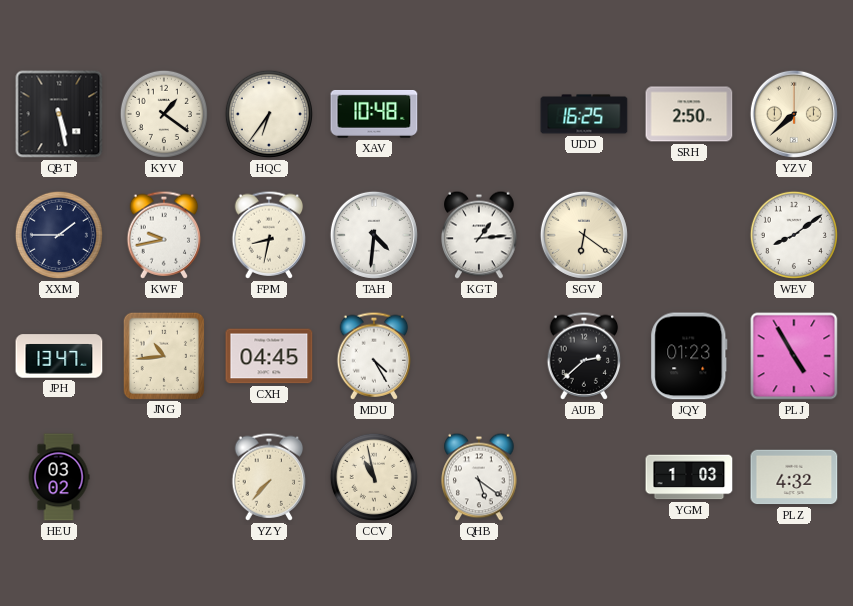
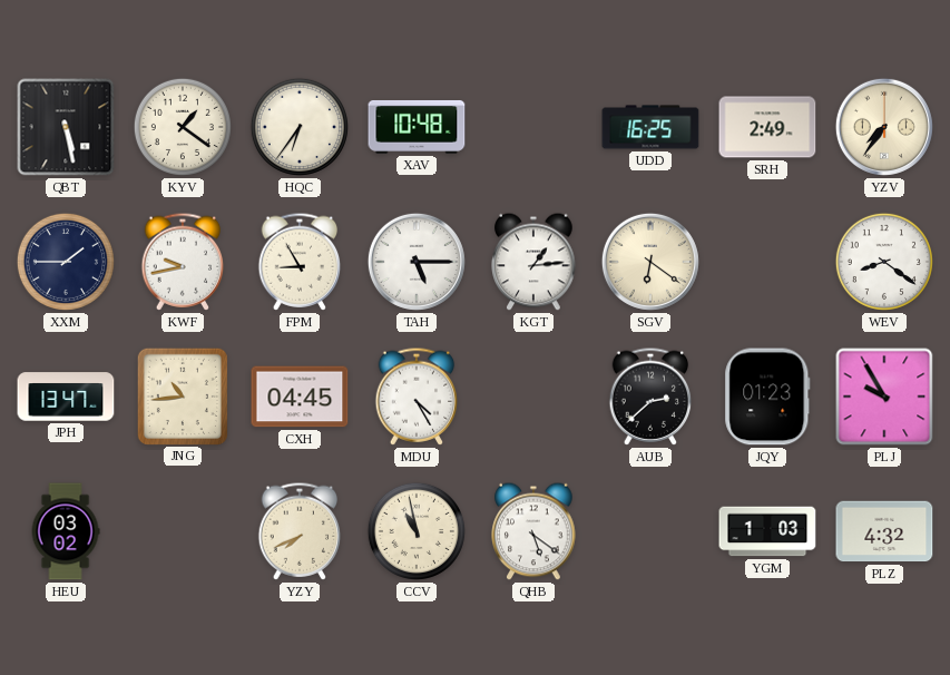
SRH: 2:50 -> 2:49
YZV: 7:38 -> 7:36
FPM: 8:32 -> 8:55
TAH: 4:31 -> 5:15
WEV: 8:09 -> 8:21
PLJ: 4:55 -> 9:55
YZY: 7:37 -> 7:41
